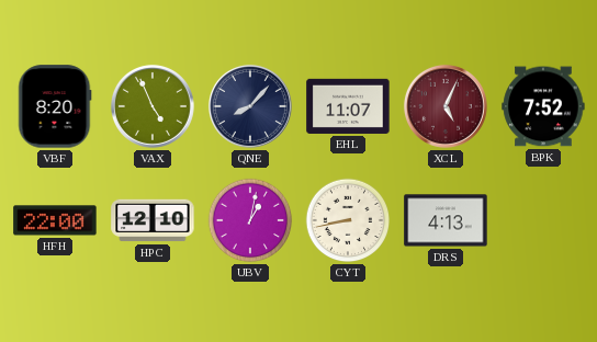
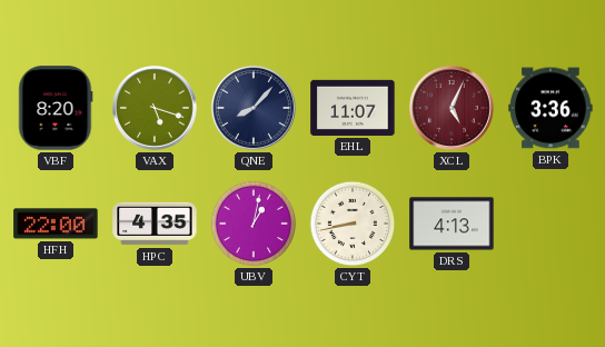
VAX: 4:56 -> 5:18
BPK: 7:52 -> 3:36
HPC: 12:10 -> 4:35
